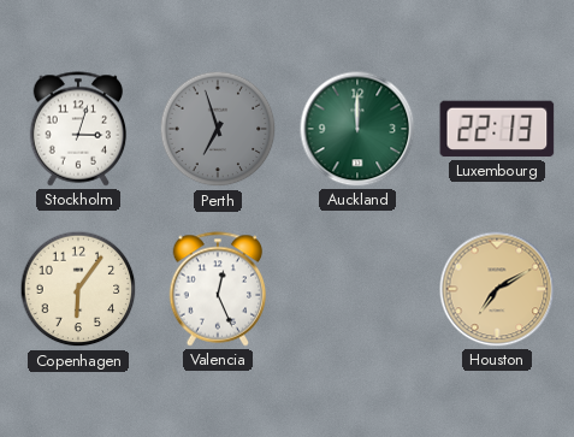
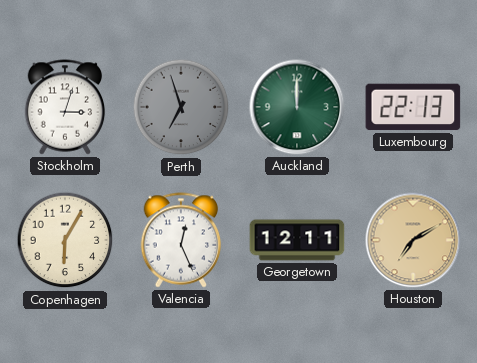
Copenhagen: 6:06 -> 6:05
Georgetown: none -> 12:11
